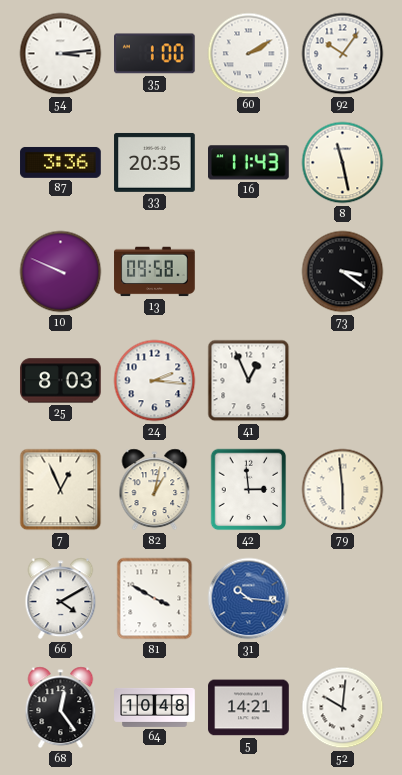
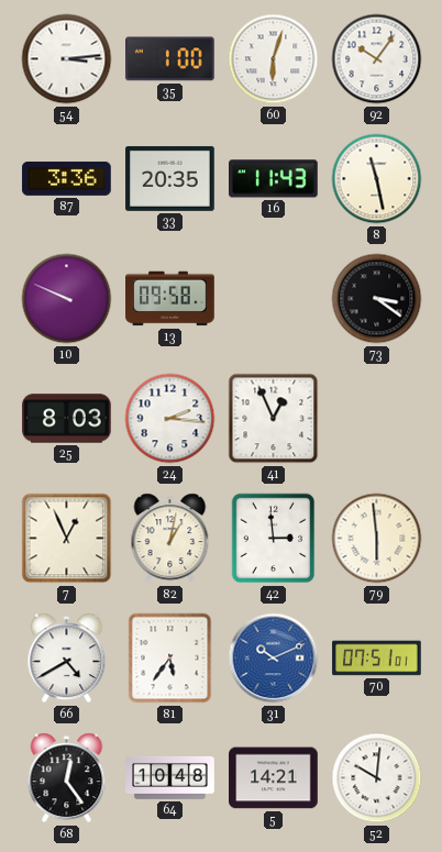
60: 2:10 -> 6:03
66: 4:10 -> 4:40
81: 3:50 -> 5:36
31: 10:16 -> 10:11
70: none -> 07:51
